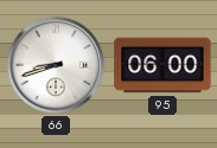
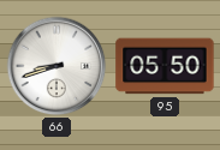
95: 06:00 -> 05:50
